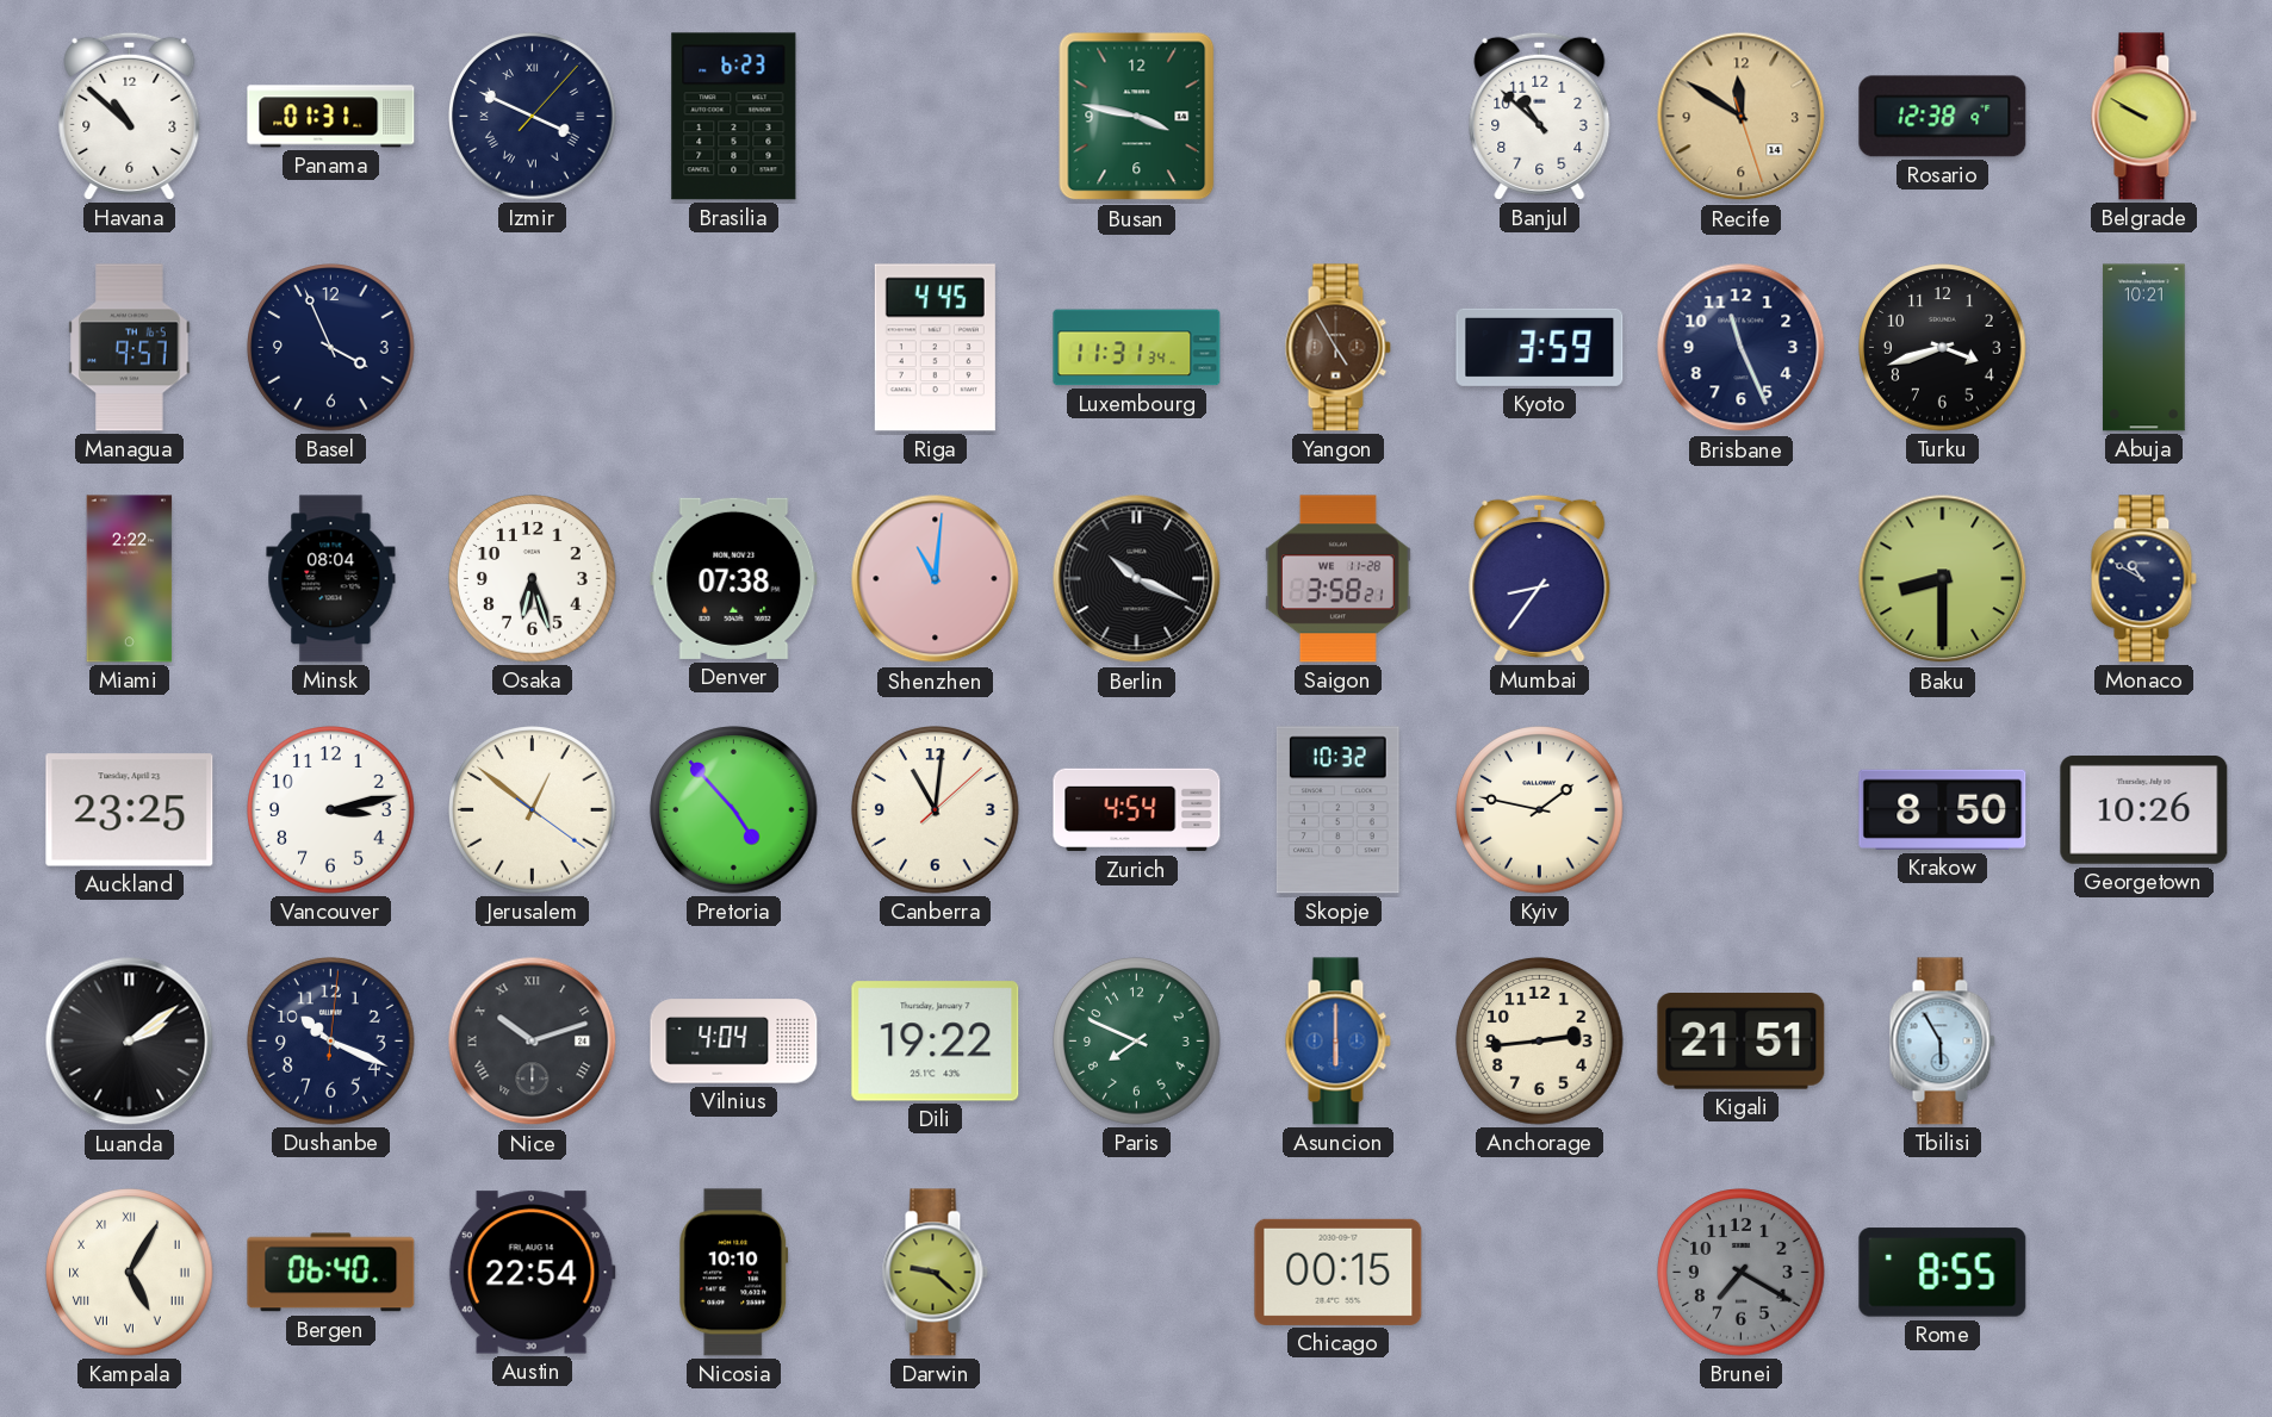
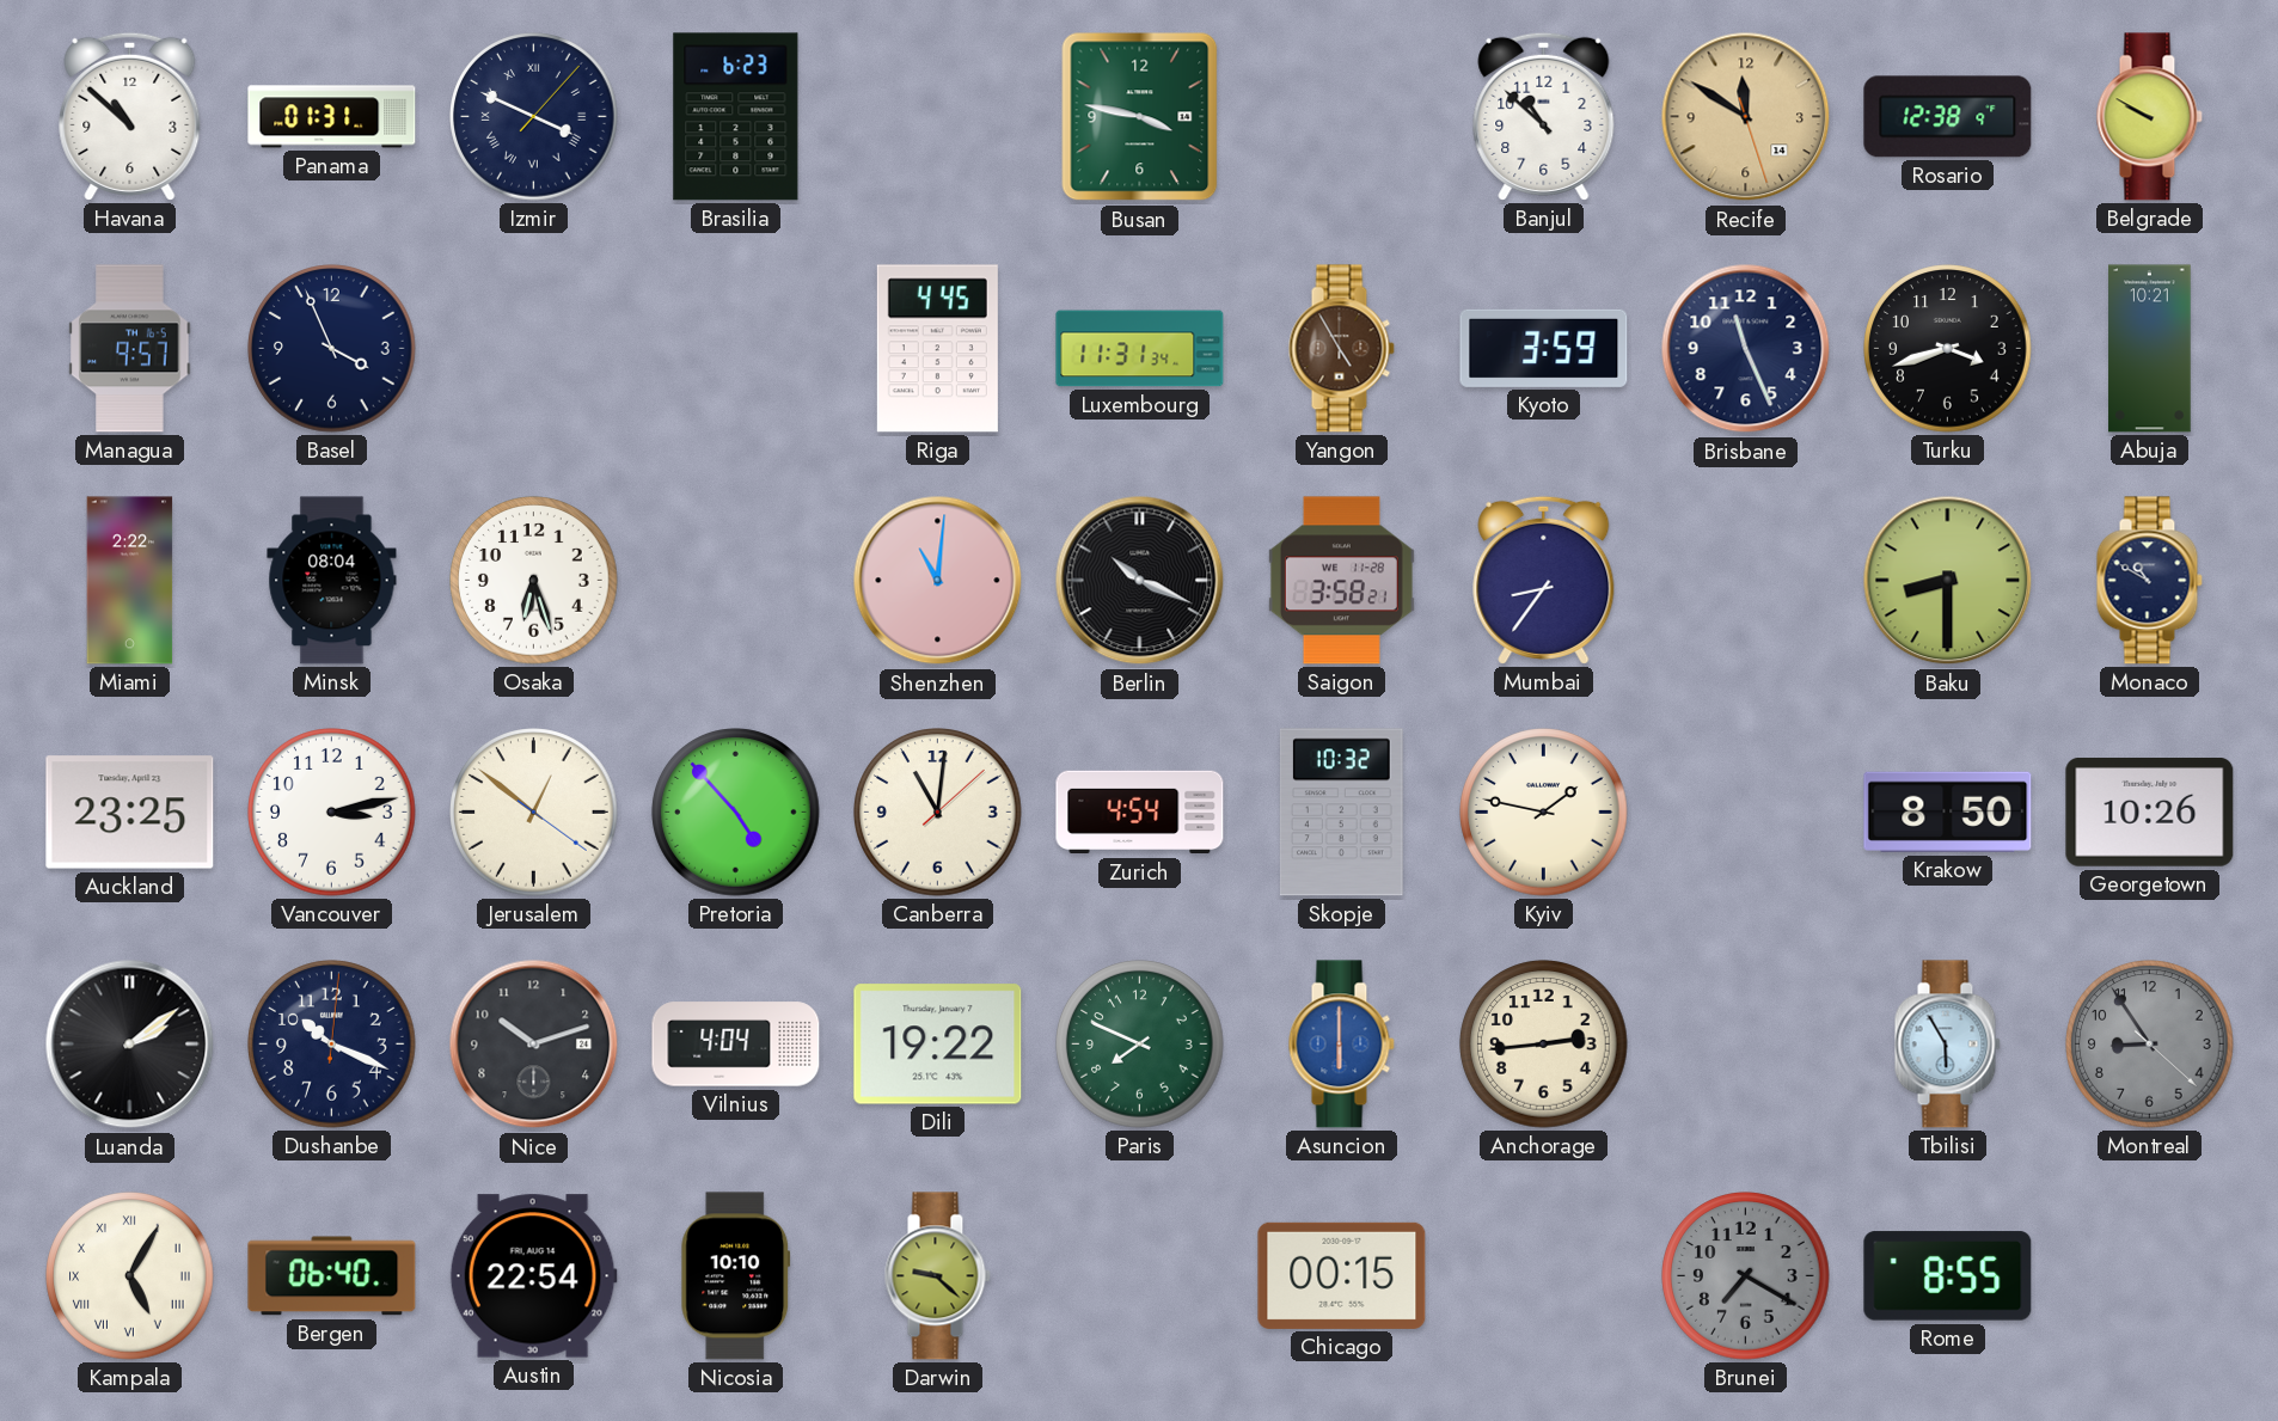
Denver: 07:38 -> none
Nice numerals: Roman -> Arabic
Kigali: 21:51 -> none
Montreal: none -> 8:54
